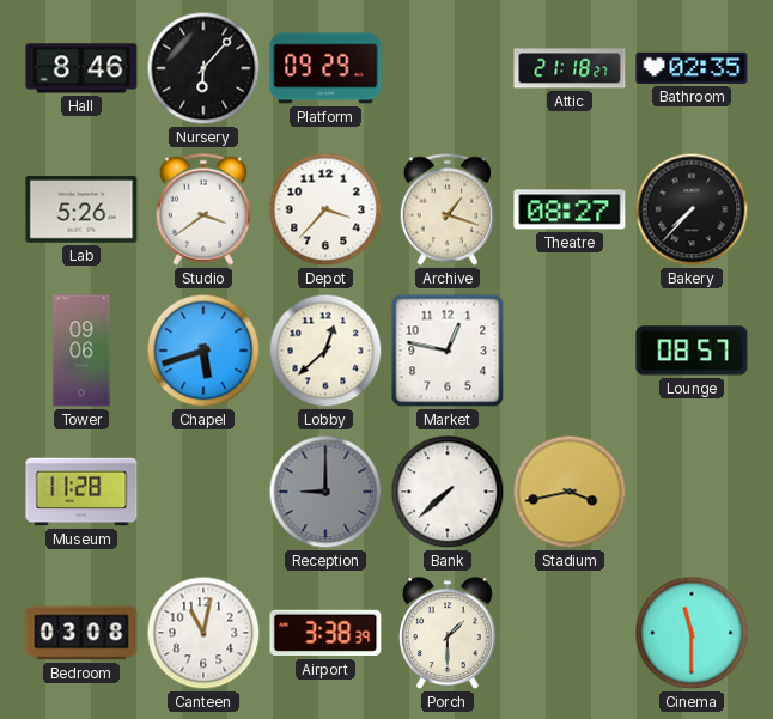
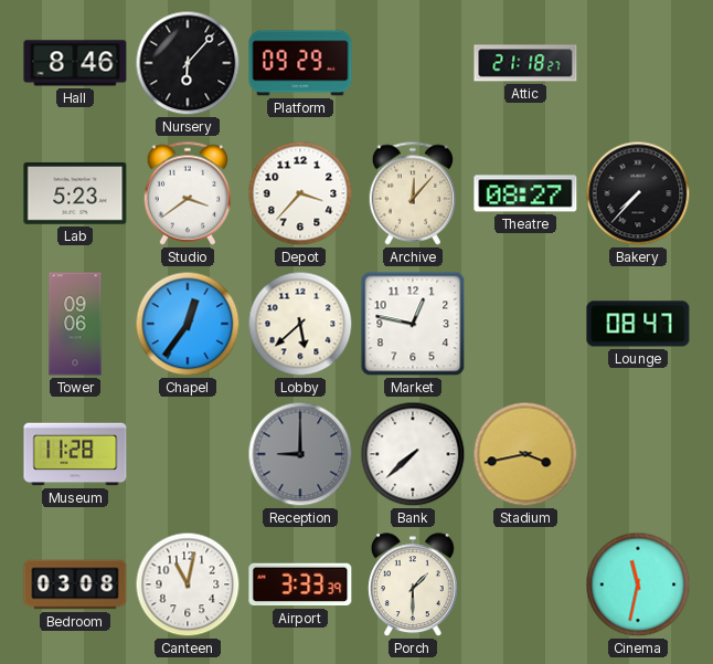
Bathroom: 02:35 -> none
Lab: 5:26 -> 5:23
Archive: 1:18 -> 12:07
Chapel: 5:42 -> 12:36
Lobby: 12:38 -> 5:38
Lounge: 08:57 -> 08:47
Airport: 3:38 -> 3:33
Cinema: 11:30 -> 11:32
